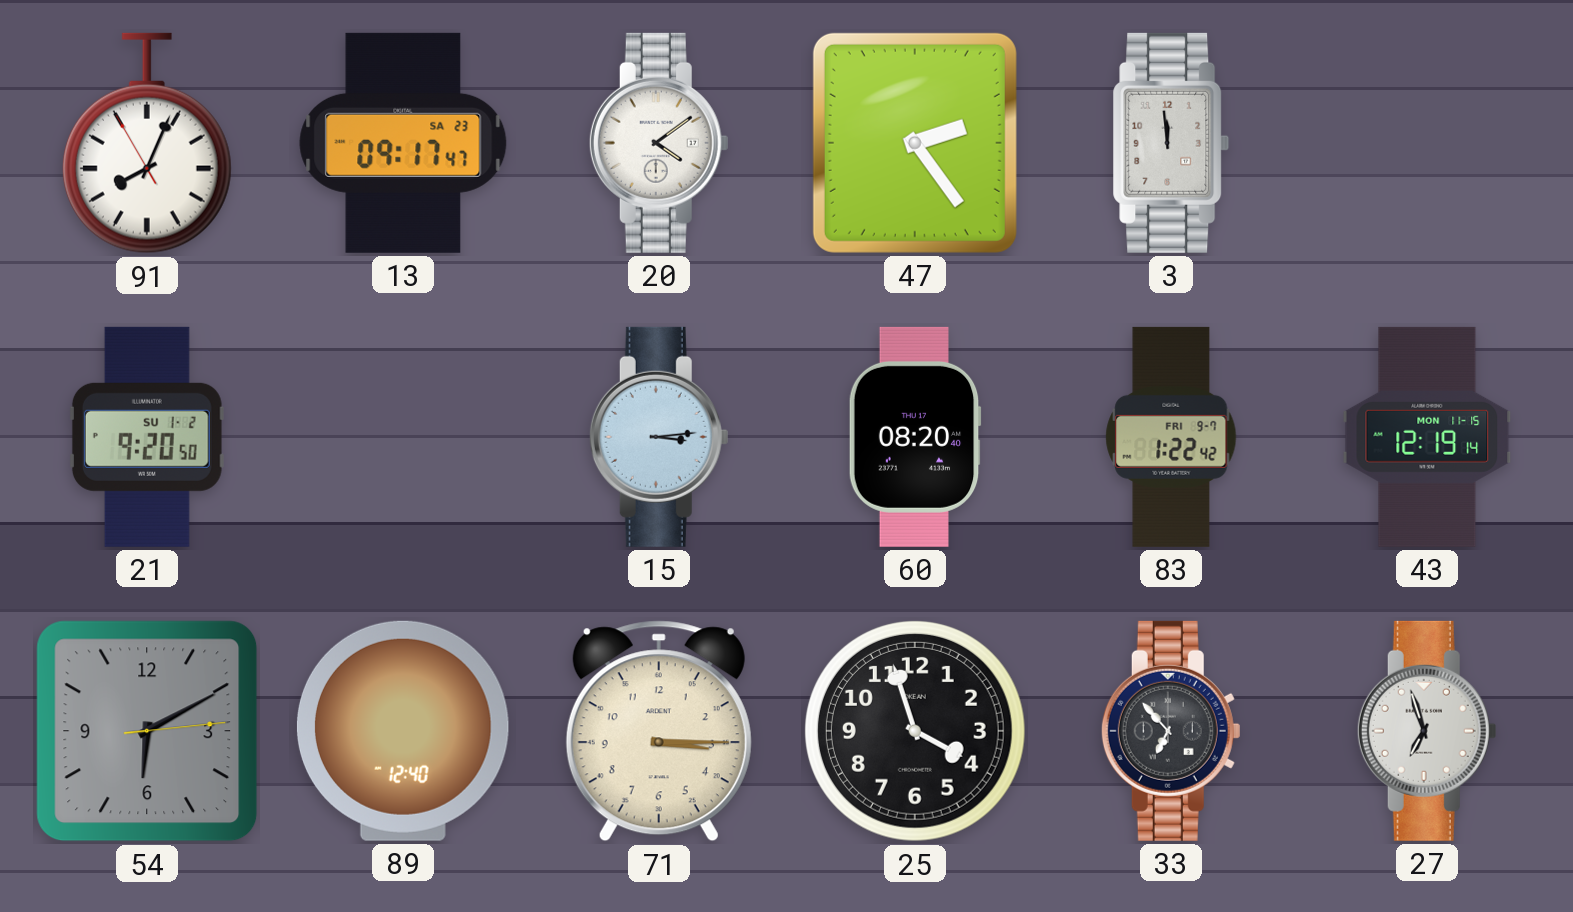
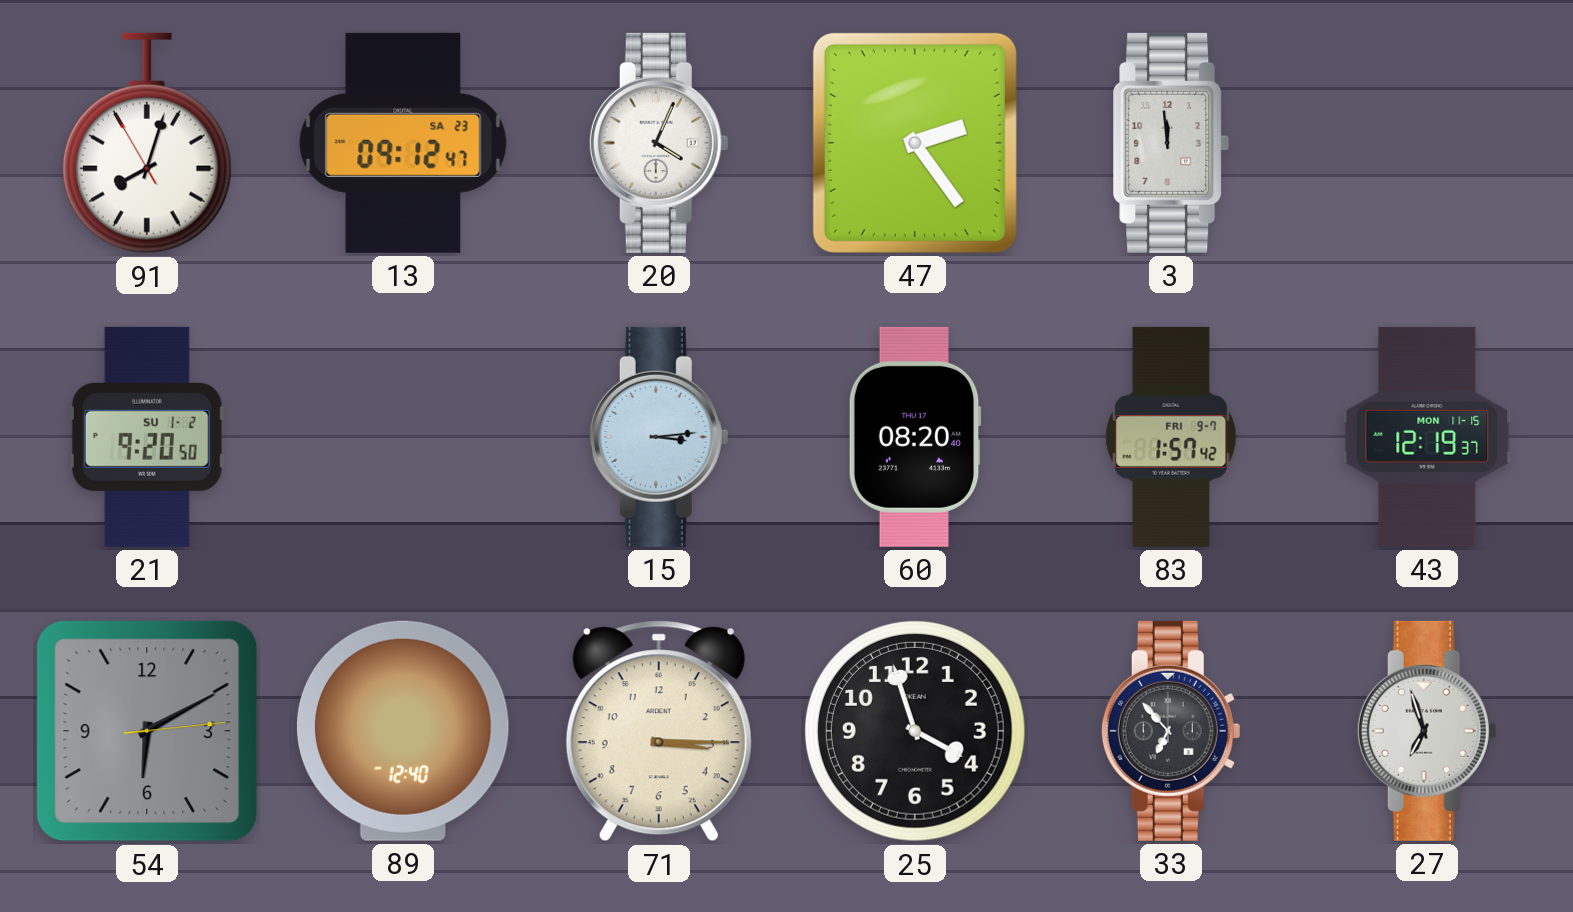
91: 8:03 -> 8:02
13: 09:17 -> 09:12
20: 4:09 -> 4:04
83: 1:22 -> 1:57
43: 12:19:14 -> 12:19:37
